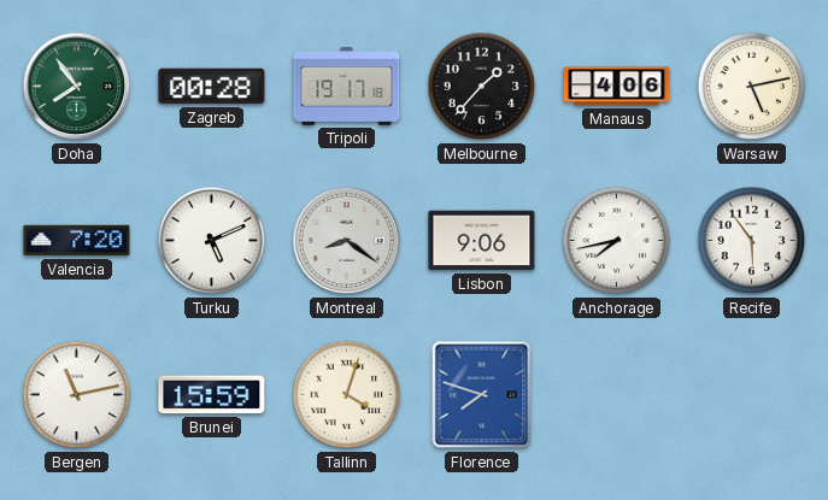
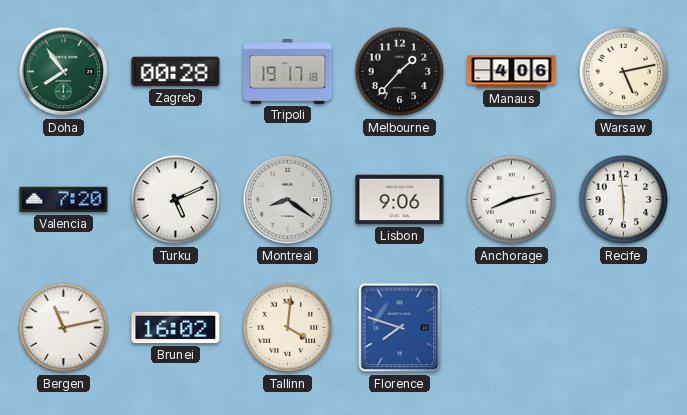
Anchorage: 7:43 -> 8:13
Recife: 5:54 -> 5:59
Brunei: 15:59 -> 16:02
Tallinn: 4:03 -> 4:01
